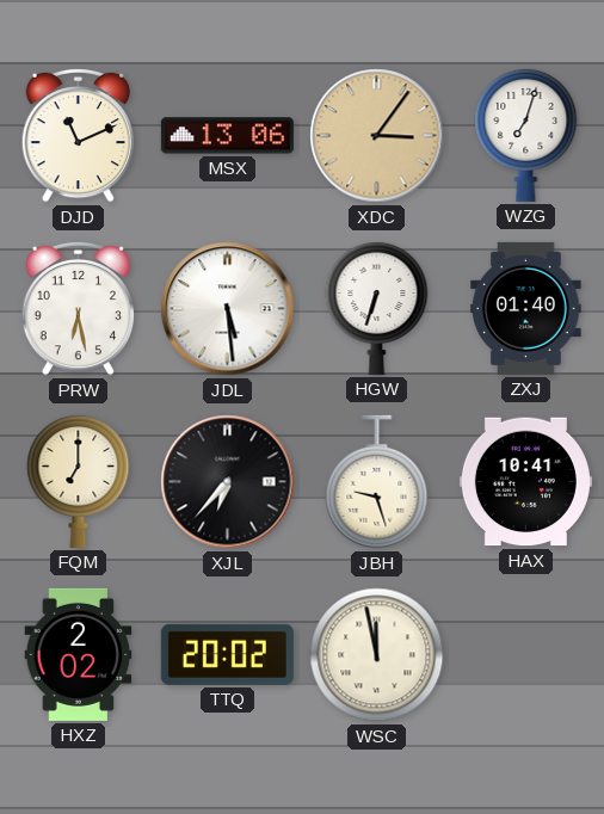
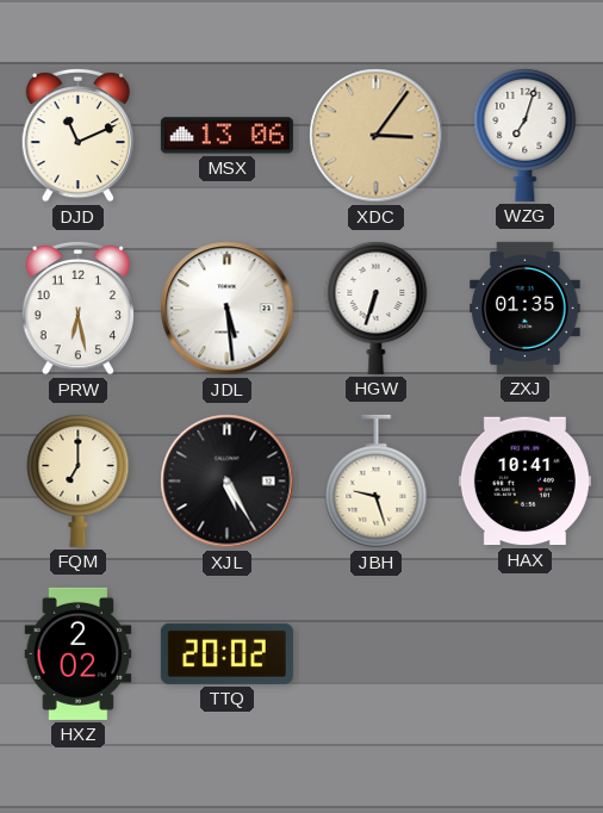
ZXJ: 01:40 -> 01:35
XJL: 6:37 -> 5:25
WSC: 11:58 -> none
